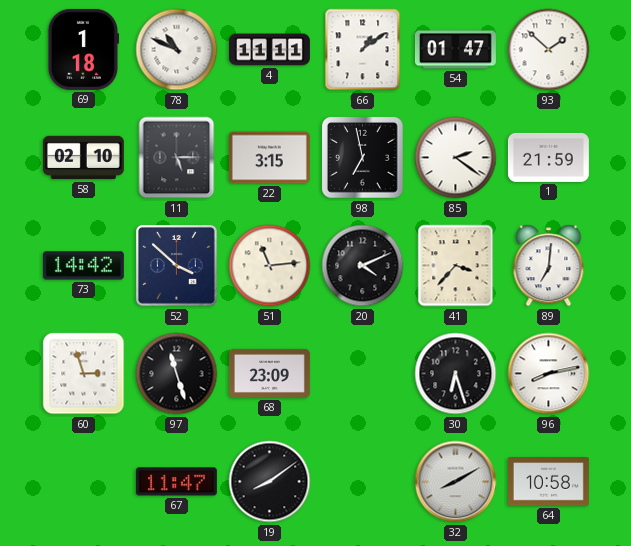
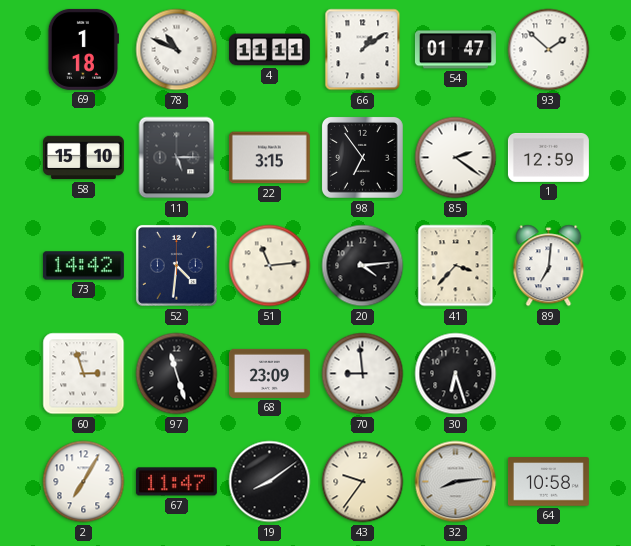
58: 02:10 -> 15:10
98: 6:58 -> 6:54
1: 21:59 -> 12:59
52: 3:52 -> 4:31
20: 4:11 -> 4:14
70: none -> 8:59
96: 8:13 -> none
2: none -> 7:05
43: none -> 9:36
32: 8:10 -> 8:14
